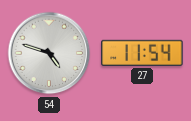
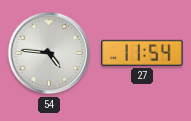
54: 4:48 -> 4:46
